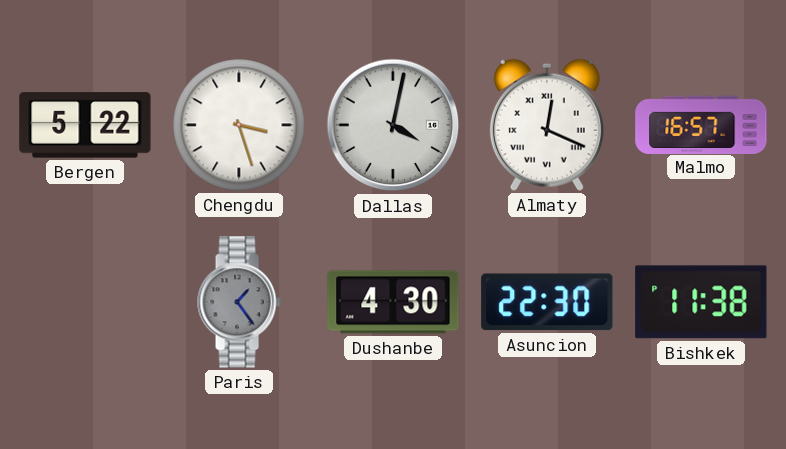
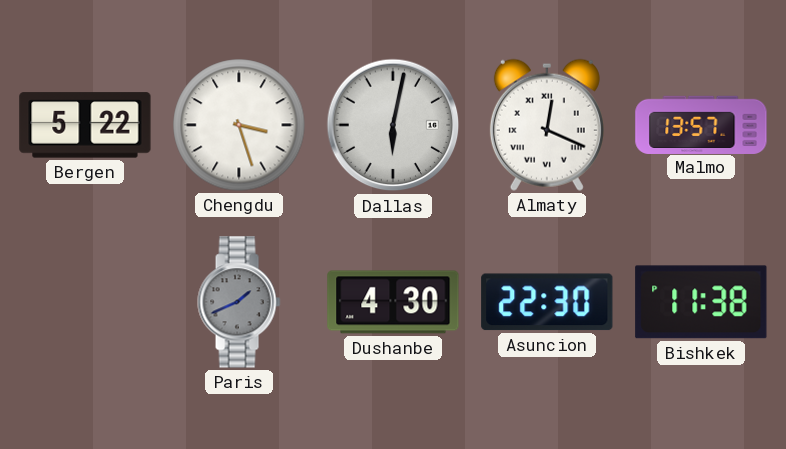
Dallas: 4:02 -> 6:02
Malmo: 16:57 -> 13:57
Paris: 1:24 -> 1:41
